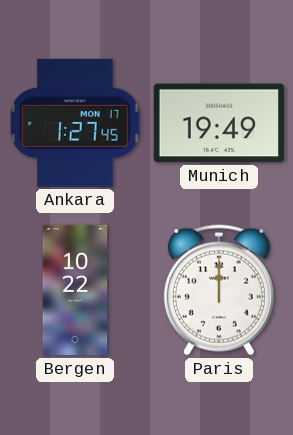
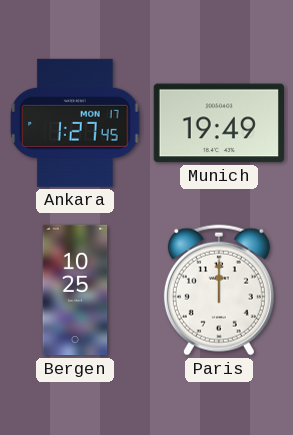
Bergen: 10:22 -> 10:25
